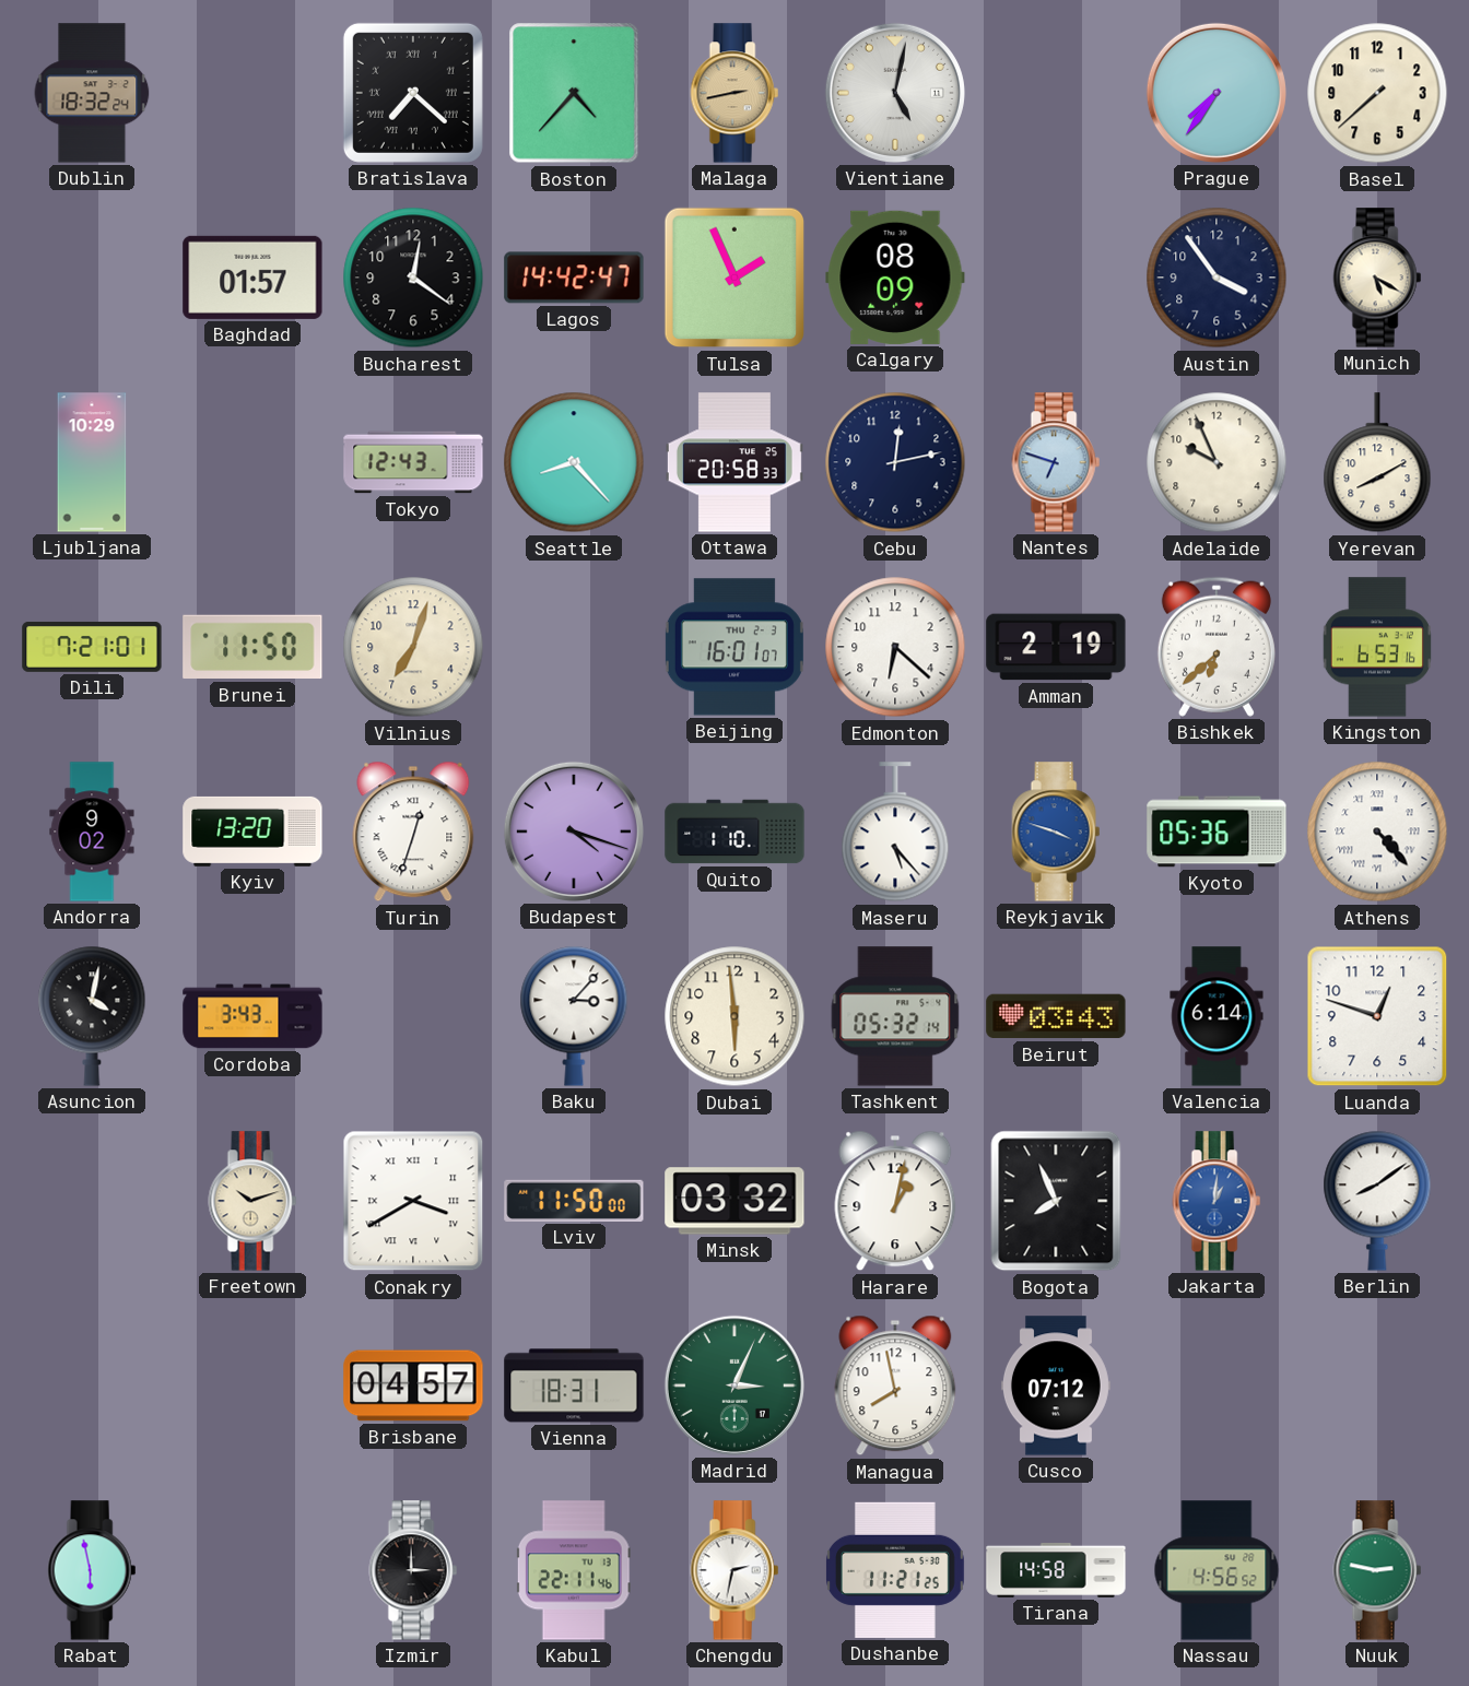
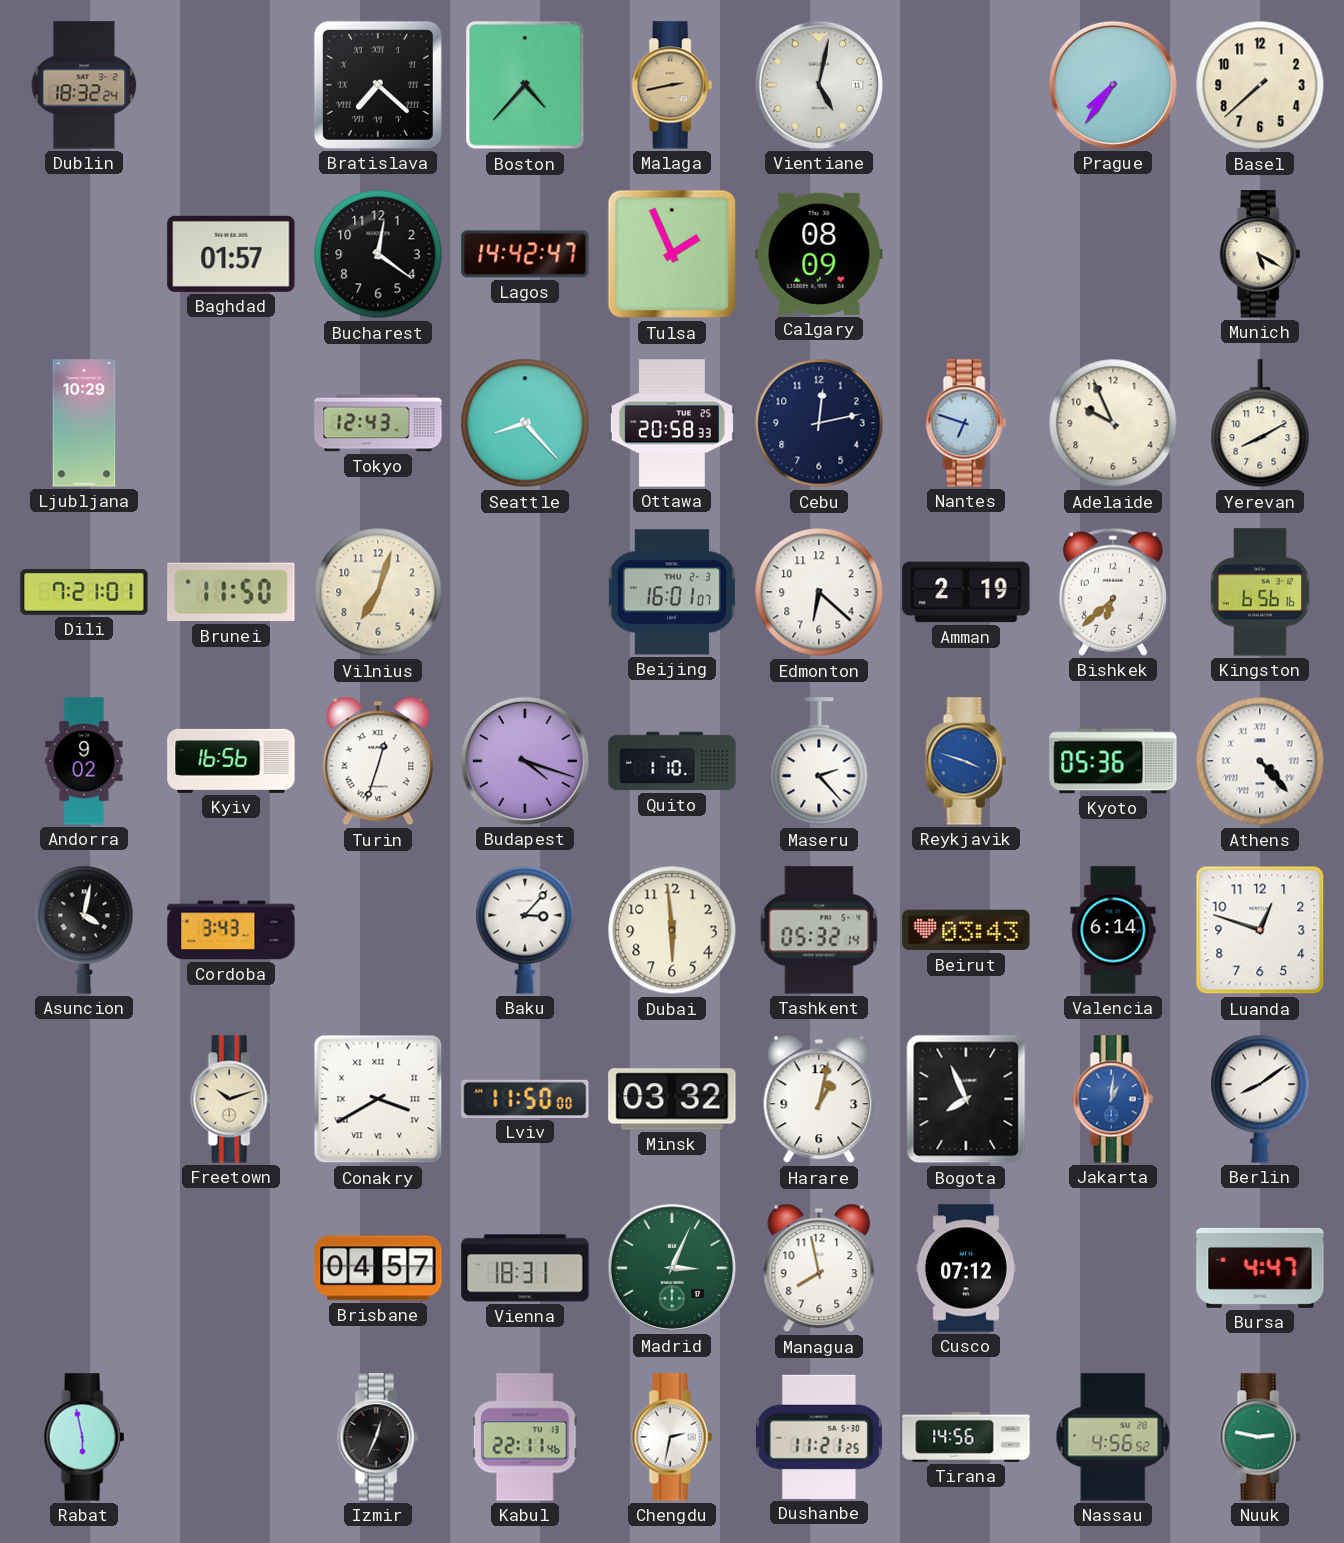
Austin: 3:54 -> none
Kingston: 6:53 -> 6:56
Kyiv: 13:20 -> 16:56
Maseru: 5:23 -> 2:23
Bursa: none -> 4:47
Izmir: 3:00 -> 12:34
Tirana: 14:58 -> 14:56
